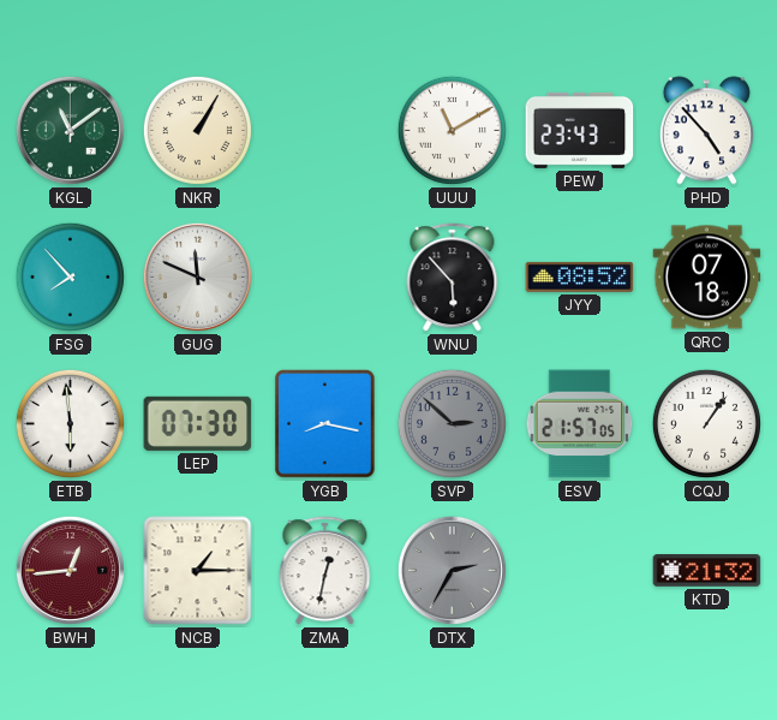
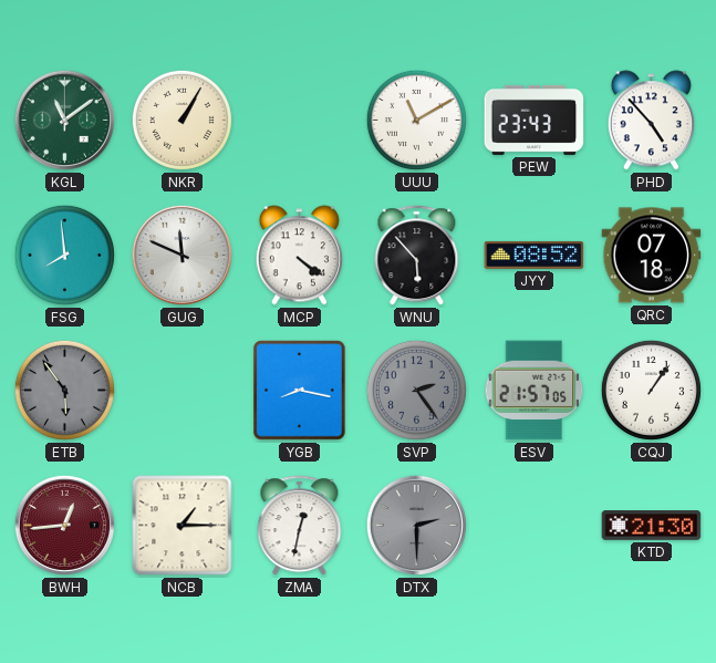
FSG: 7:53 -> 7:59
MCP: none -> 4:21
ETB: 5:59 -> 5:54
ETB dial: white -> grey
LEP: 07:30 -> none
SVP: 2:52 -> 2:24
DTX: 2:35 -> 2:30
KTD: 21:32 -> 21:30
